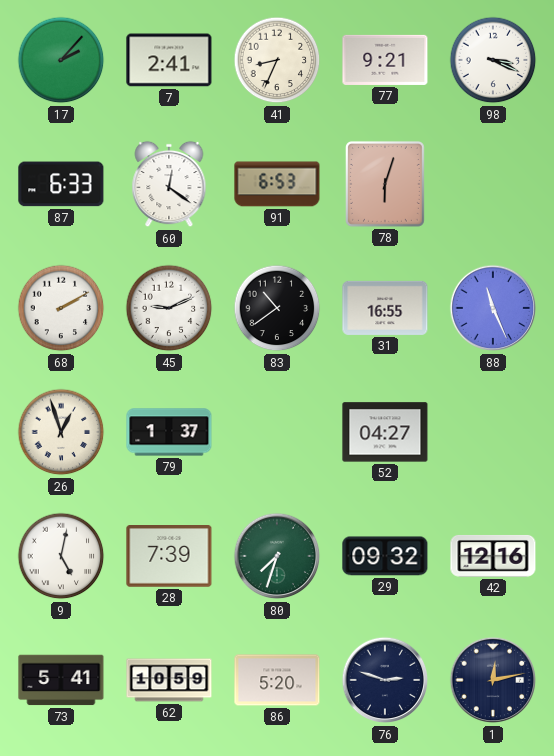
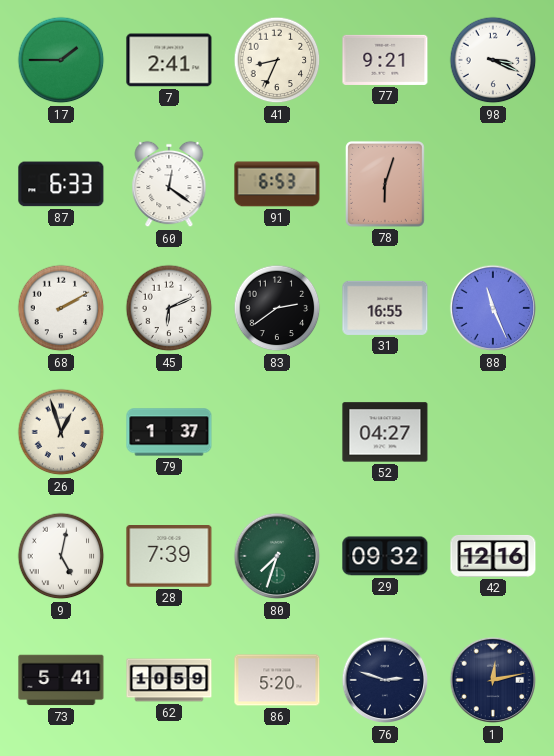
17: 2:07 -> 1:45
45: 9:11 -> 6:11
83: 10:39 -> 2:39
